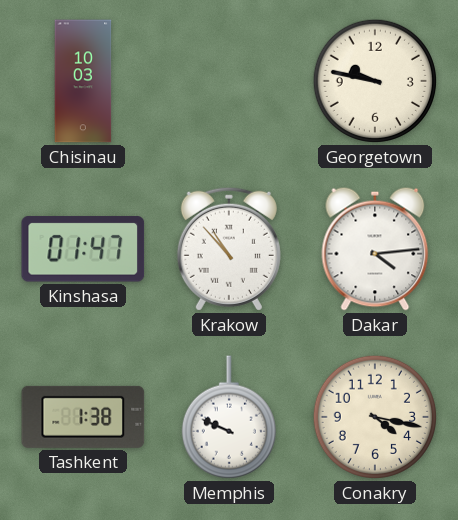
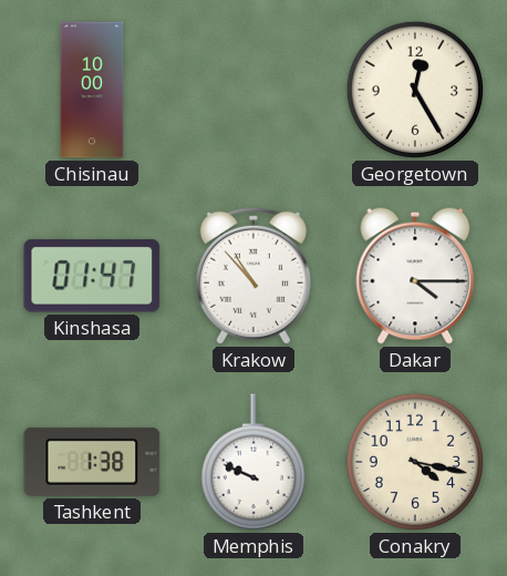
Chisinau: 10:03 -> 10:00
Georgetown: 9:47 -> 12:25
Dakar: 4:14 -> 4:15
